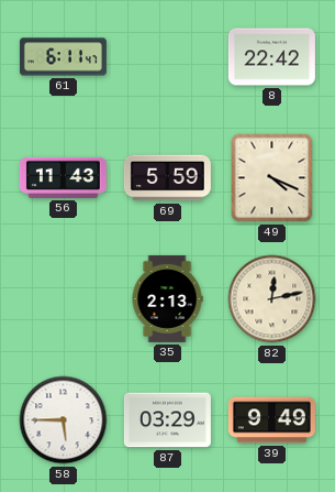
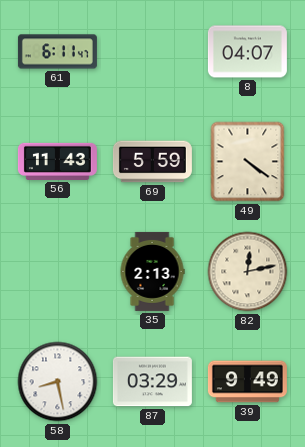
8: 22:42 -> 04:07
49: 4:19 -> 4:21
58: 5:45 -> 8:28
